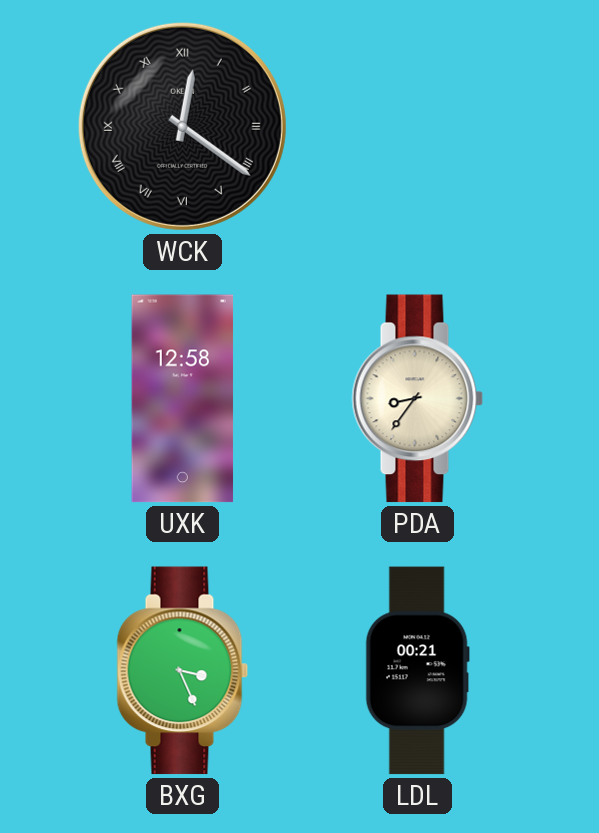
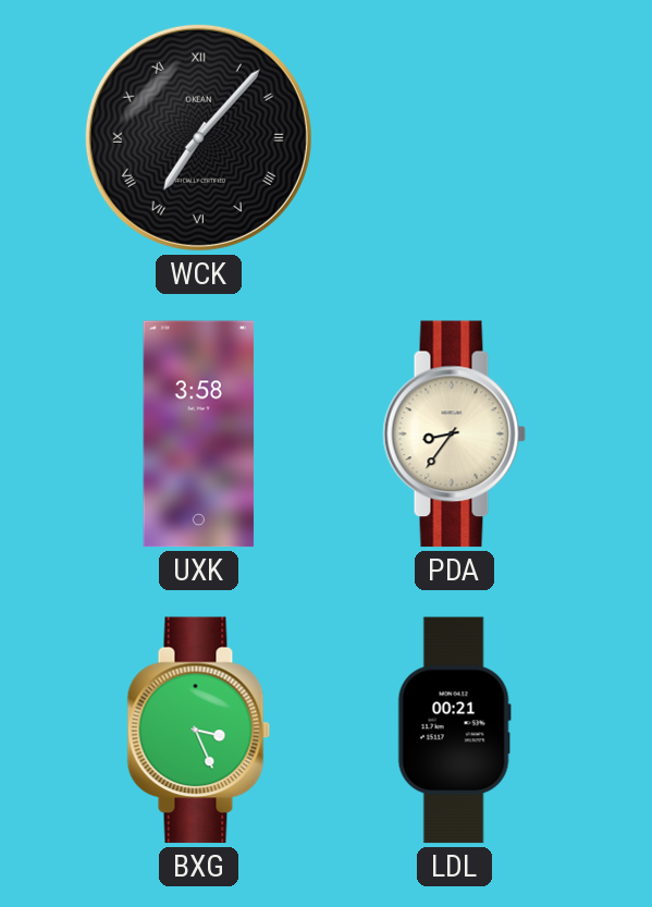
WCK: 12:21 -> 7:07
UXK: 12:58 -> 3:58
